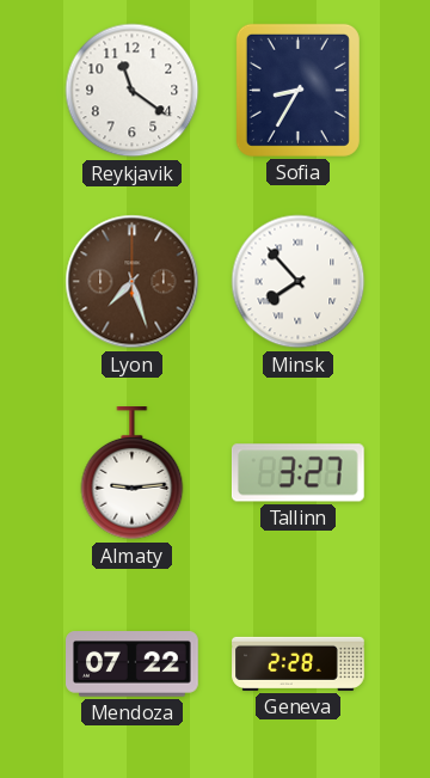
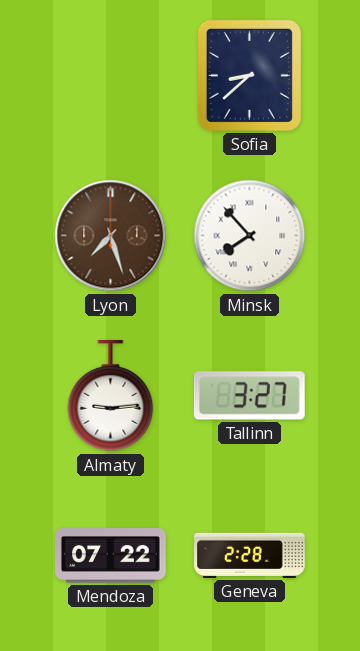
Reykjavik: 11:21 -> none
Sofia: 8:35 -> 8:38
